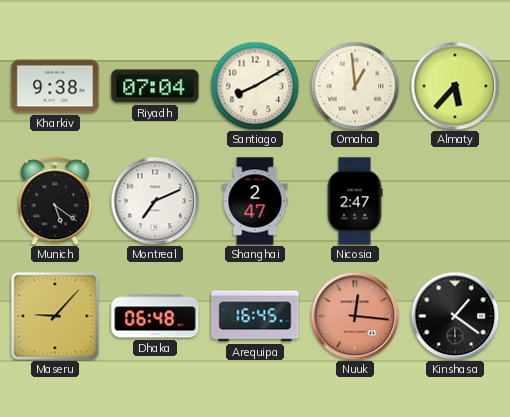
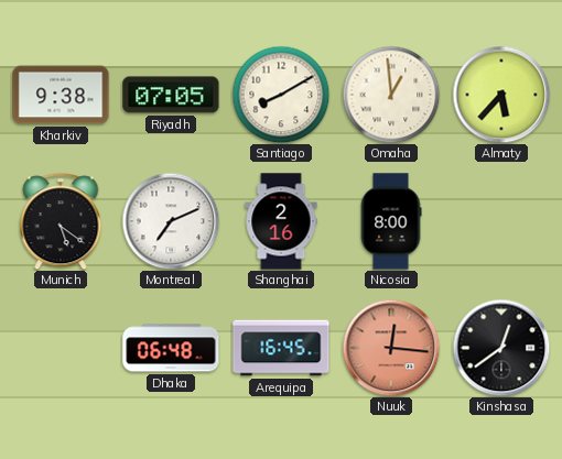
Riyadh: 07:04 -> 07:05
Shanghai: 2:47 -> 2:16
Nicosia: 2:47 -> 8:00
Maseru: 9:07 -> none
Kinshasa: 1:21 -> 12:39
